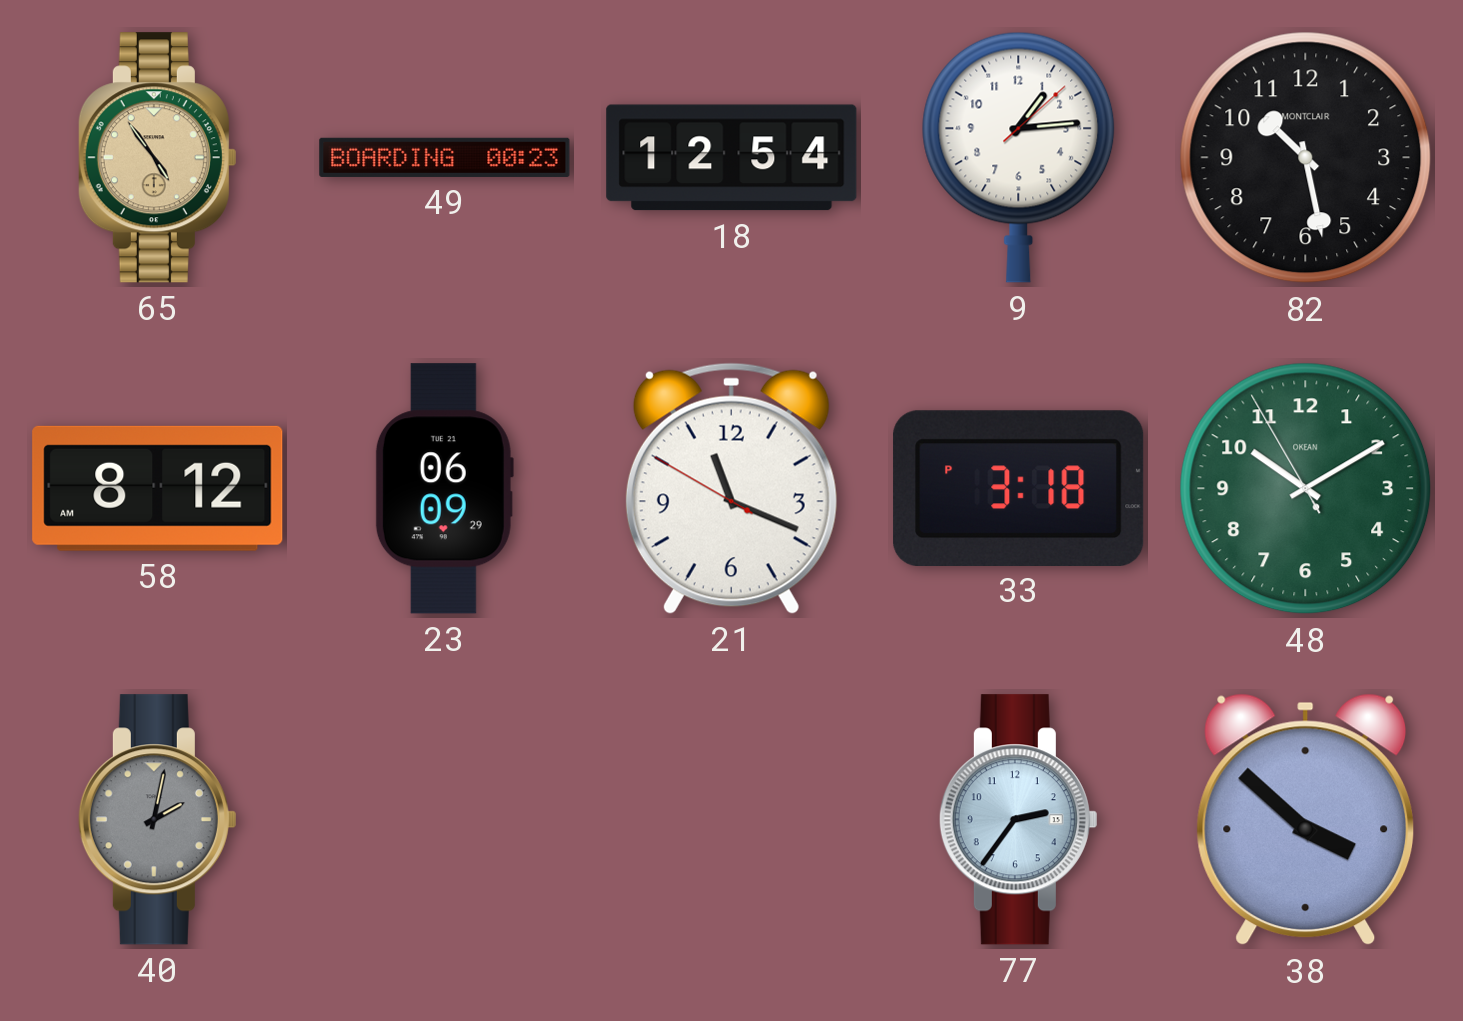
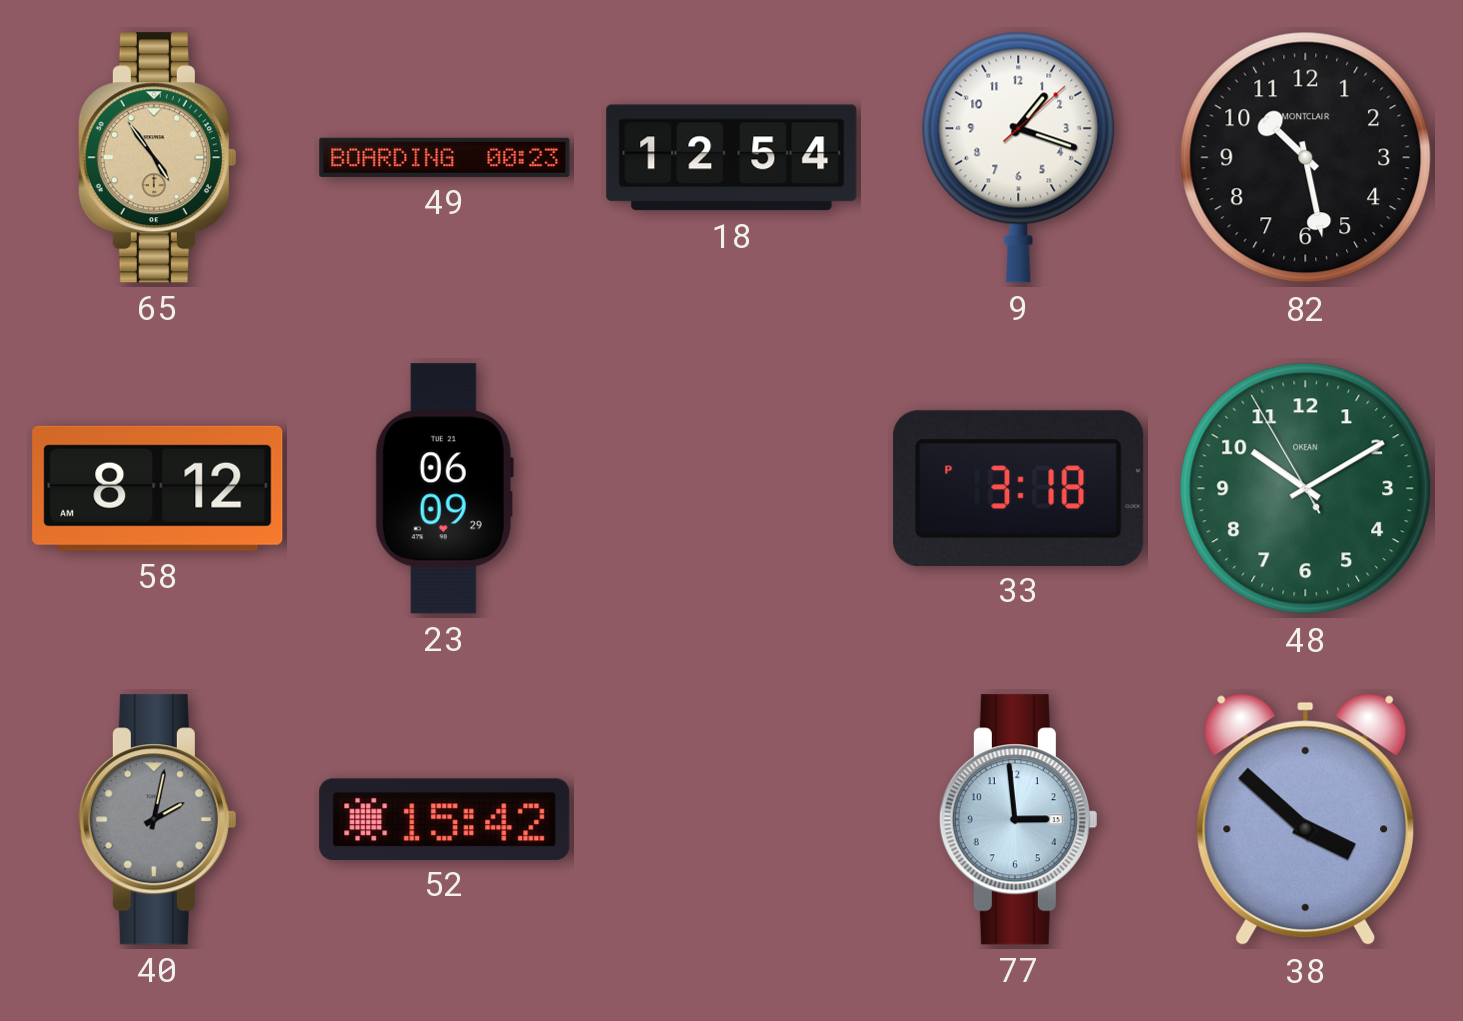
9: 1:14 -> 1:18
21: 11:18 -> none
52: none -> 15:42
77: 2:36 -> 2:59
